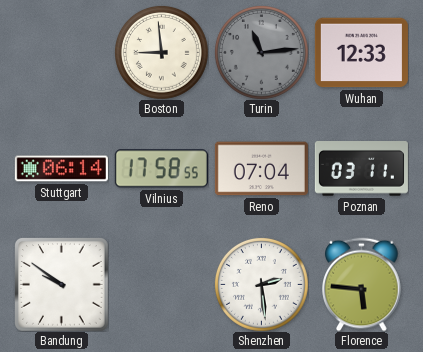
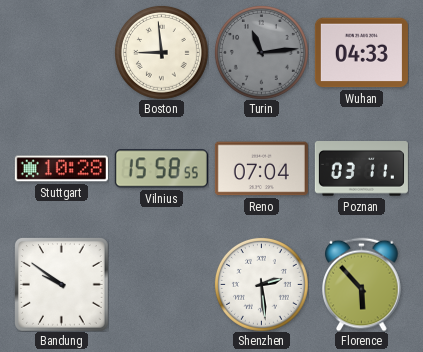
Wuhan: 12:33 -> 04:33
Stuttgart: 06:14 -> 10:28
Vilnius: 17:58 -> 15:58
Florence: 5:46 -> 5:53
